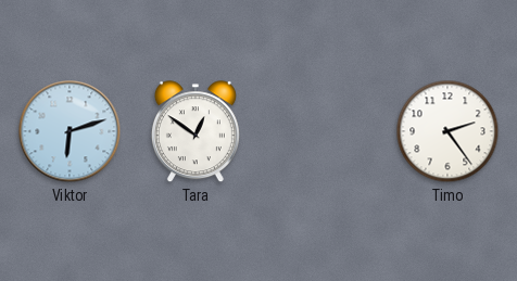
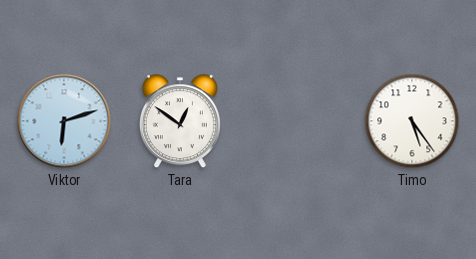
Timo: 2:24 -> 5:24
